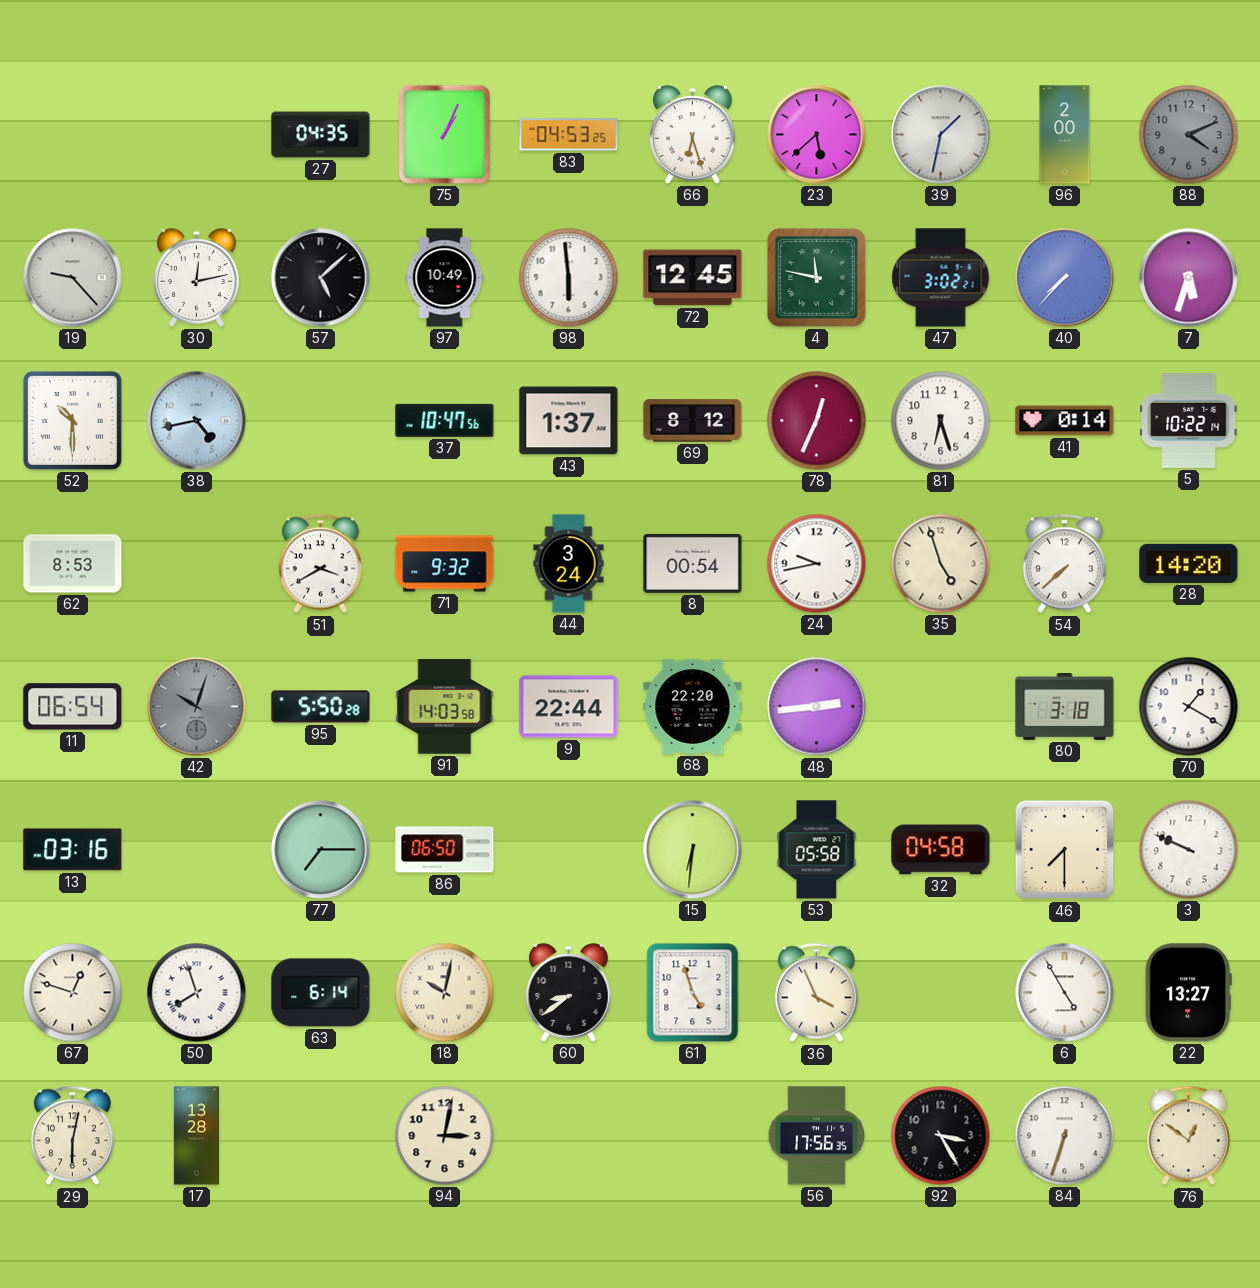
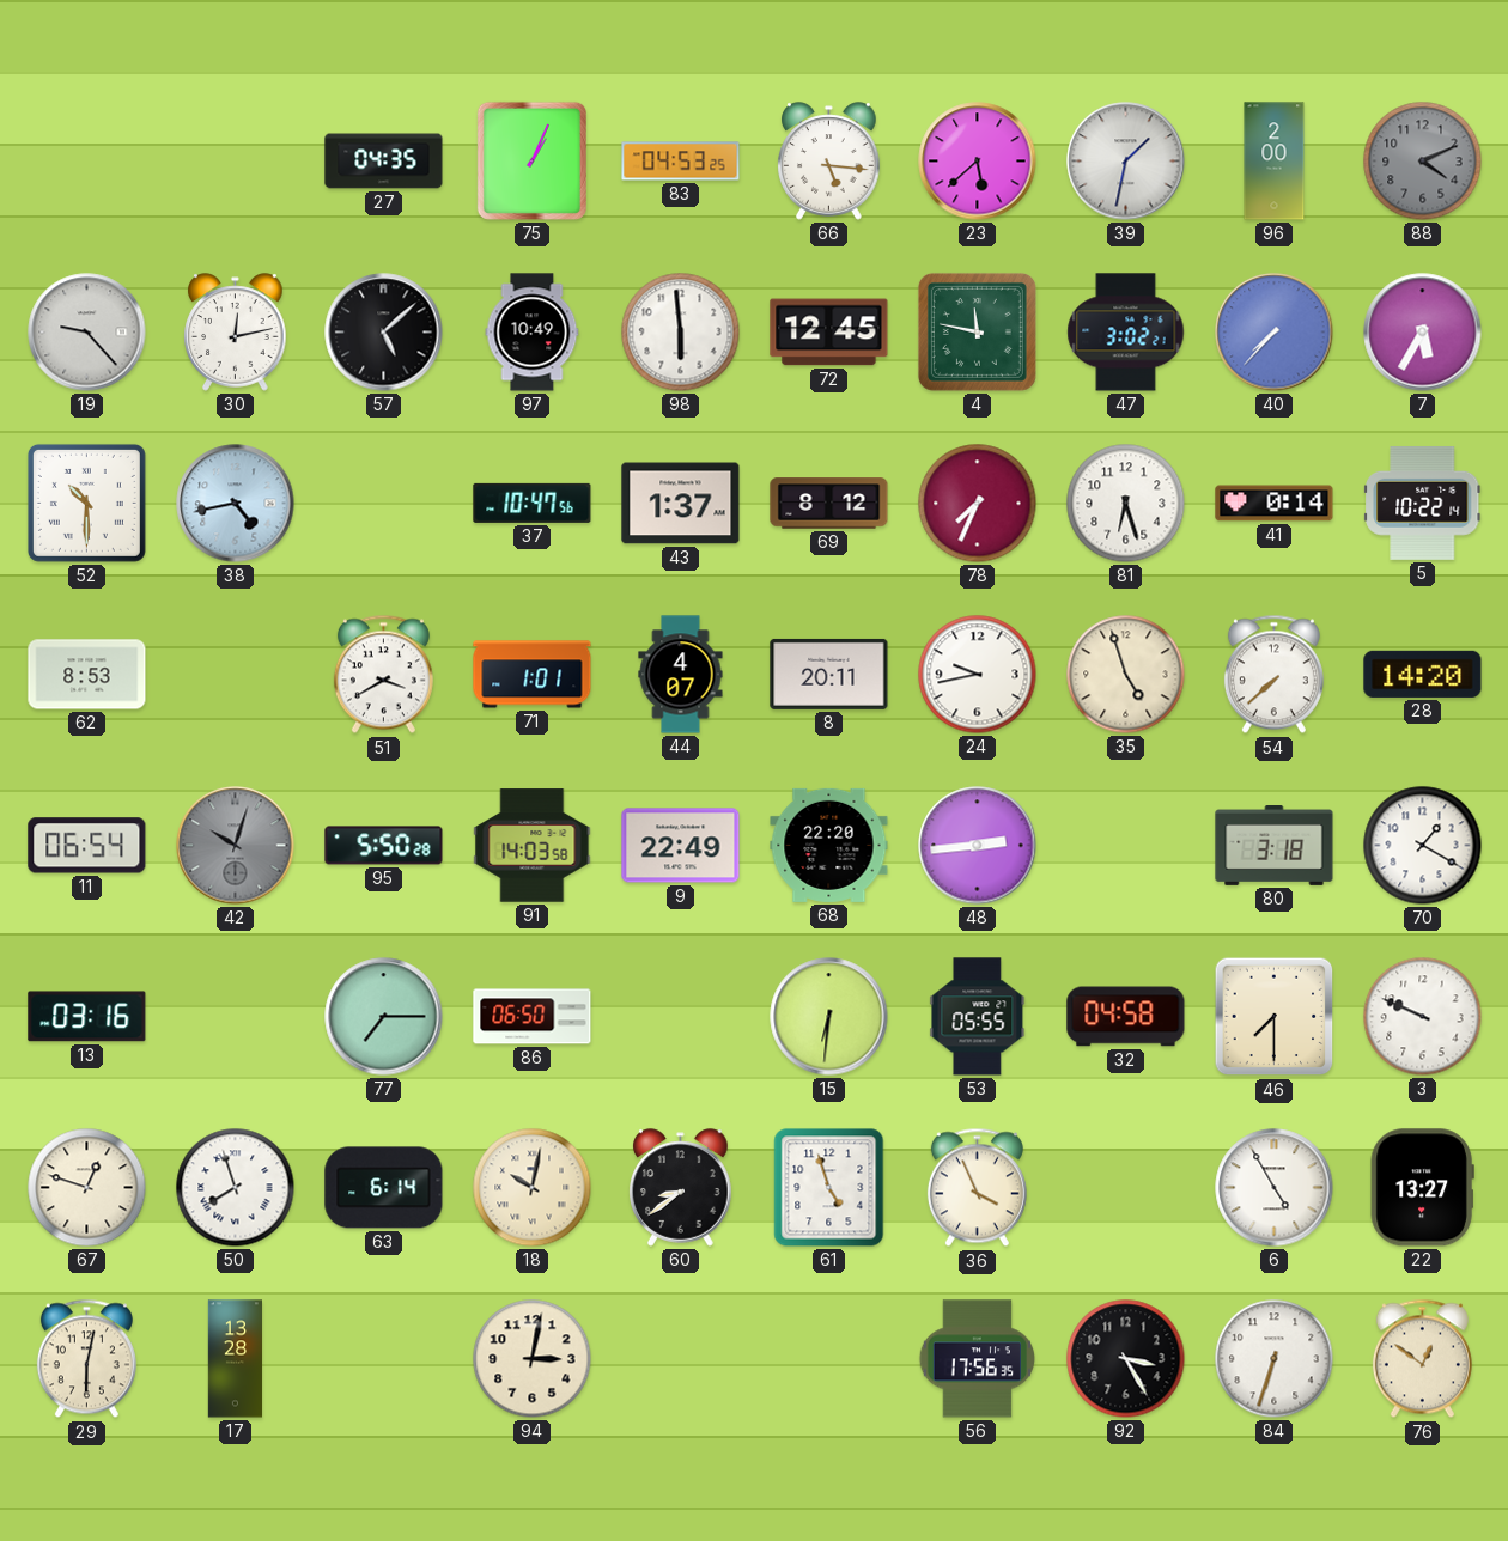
66: 6:27 -> 5:16
7: 5:33 -> 5:35
78: 12:34 -> 7:34
71: 9:32 -> 1:01
44: 3:24 -> 4:07
8: 00:54 -> 20:11
9: 22:44 -> 22:49
53: 05:58 -> 05:55
